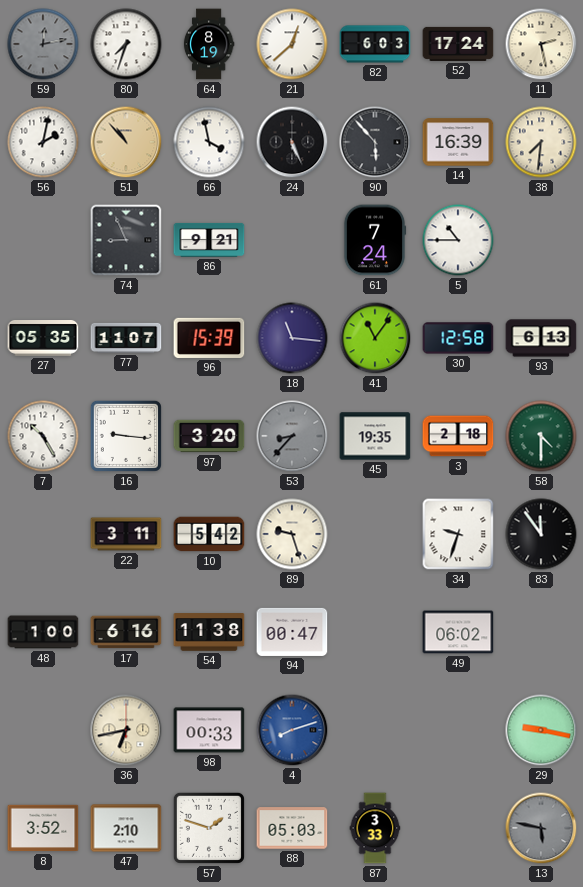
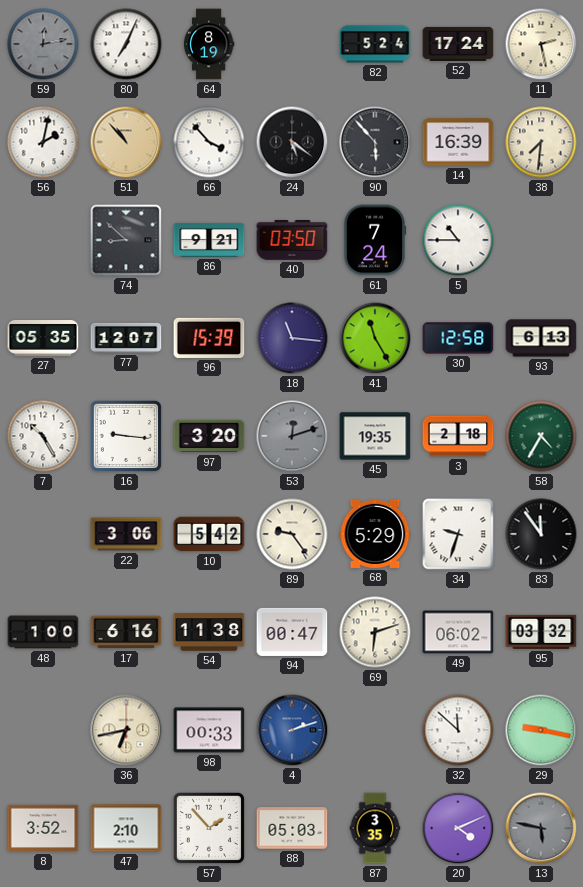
80: 7:33 -> 7:04
21: 12:38 -> none
82: 6:03 -> 5:24
66: 3:58 -> 3:53
24: 5:26 -> 5:21
74: 8:56 -> 8:52
40: none -> 03:50
77: 11:07 -> 12:07
41: 11:06 -> 11:25
53: 8:37 -> 12:12
58: 4:30 -> 4:35
22: 3:11 -> 3:06
89: 9:27 -> 9:24
68: none -> 5:29
69: none -> 6:12
95: none -> 03:32
4: 8:12 -> 2:12
32: none -> 11:52
57: 1:48 -> 1:53
87: 3:33 -> 3:35
20: none -> 4:11
